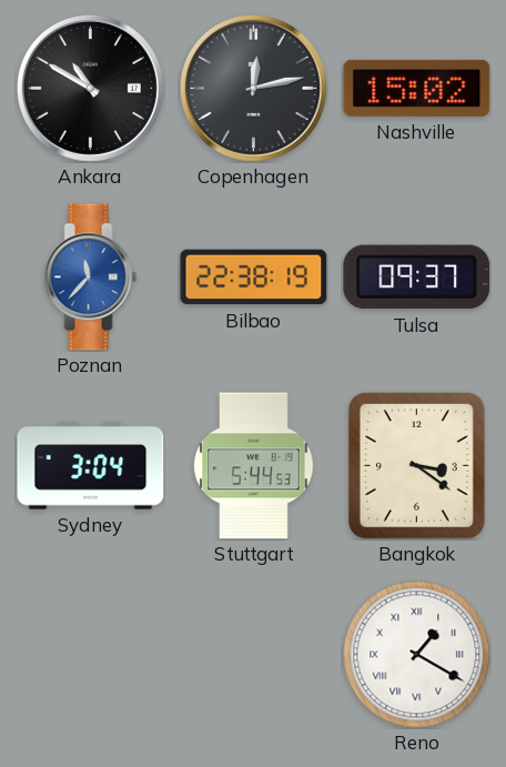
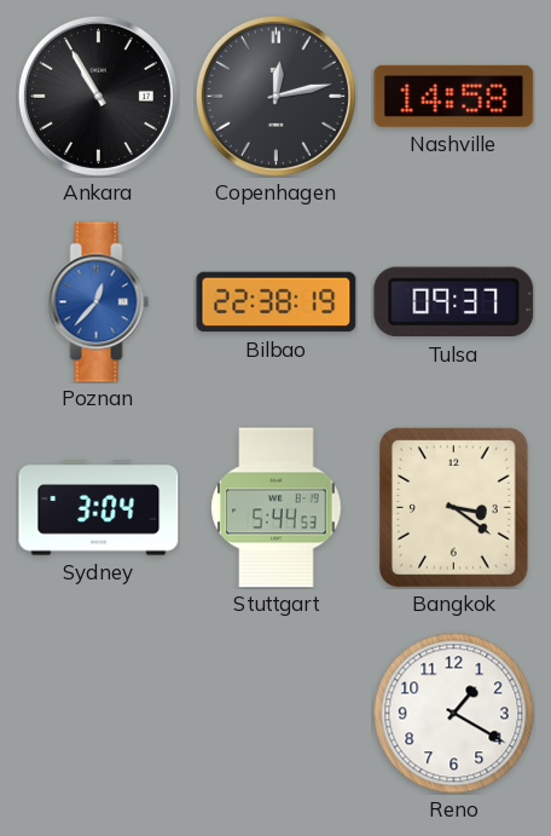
Ankara: 10:50 -> 10:55
Nashville: 15:02 -> 14:58
Poznan: 11:37 -> 12:37
Reno numerals: Roman -> Arabic
